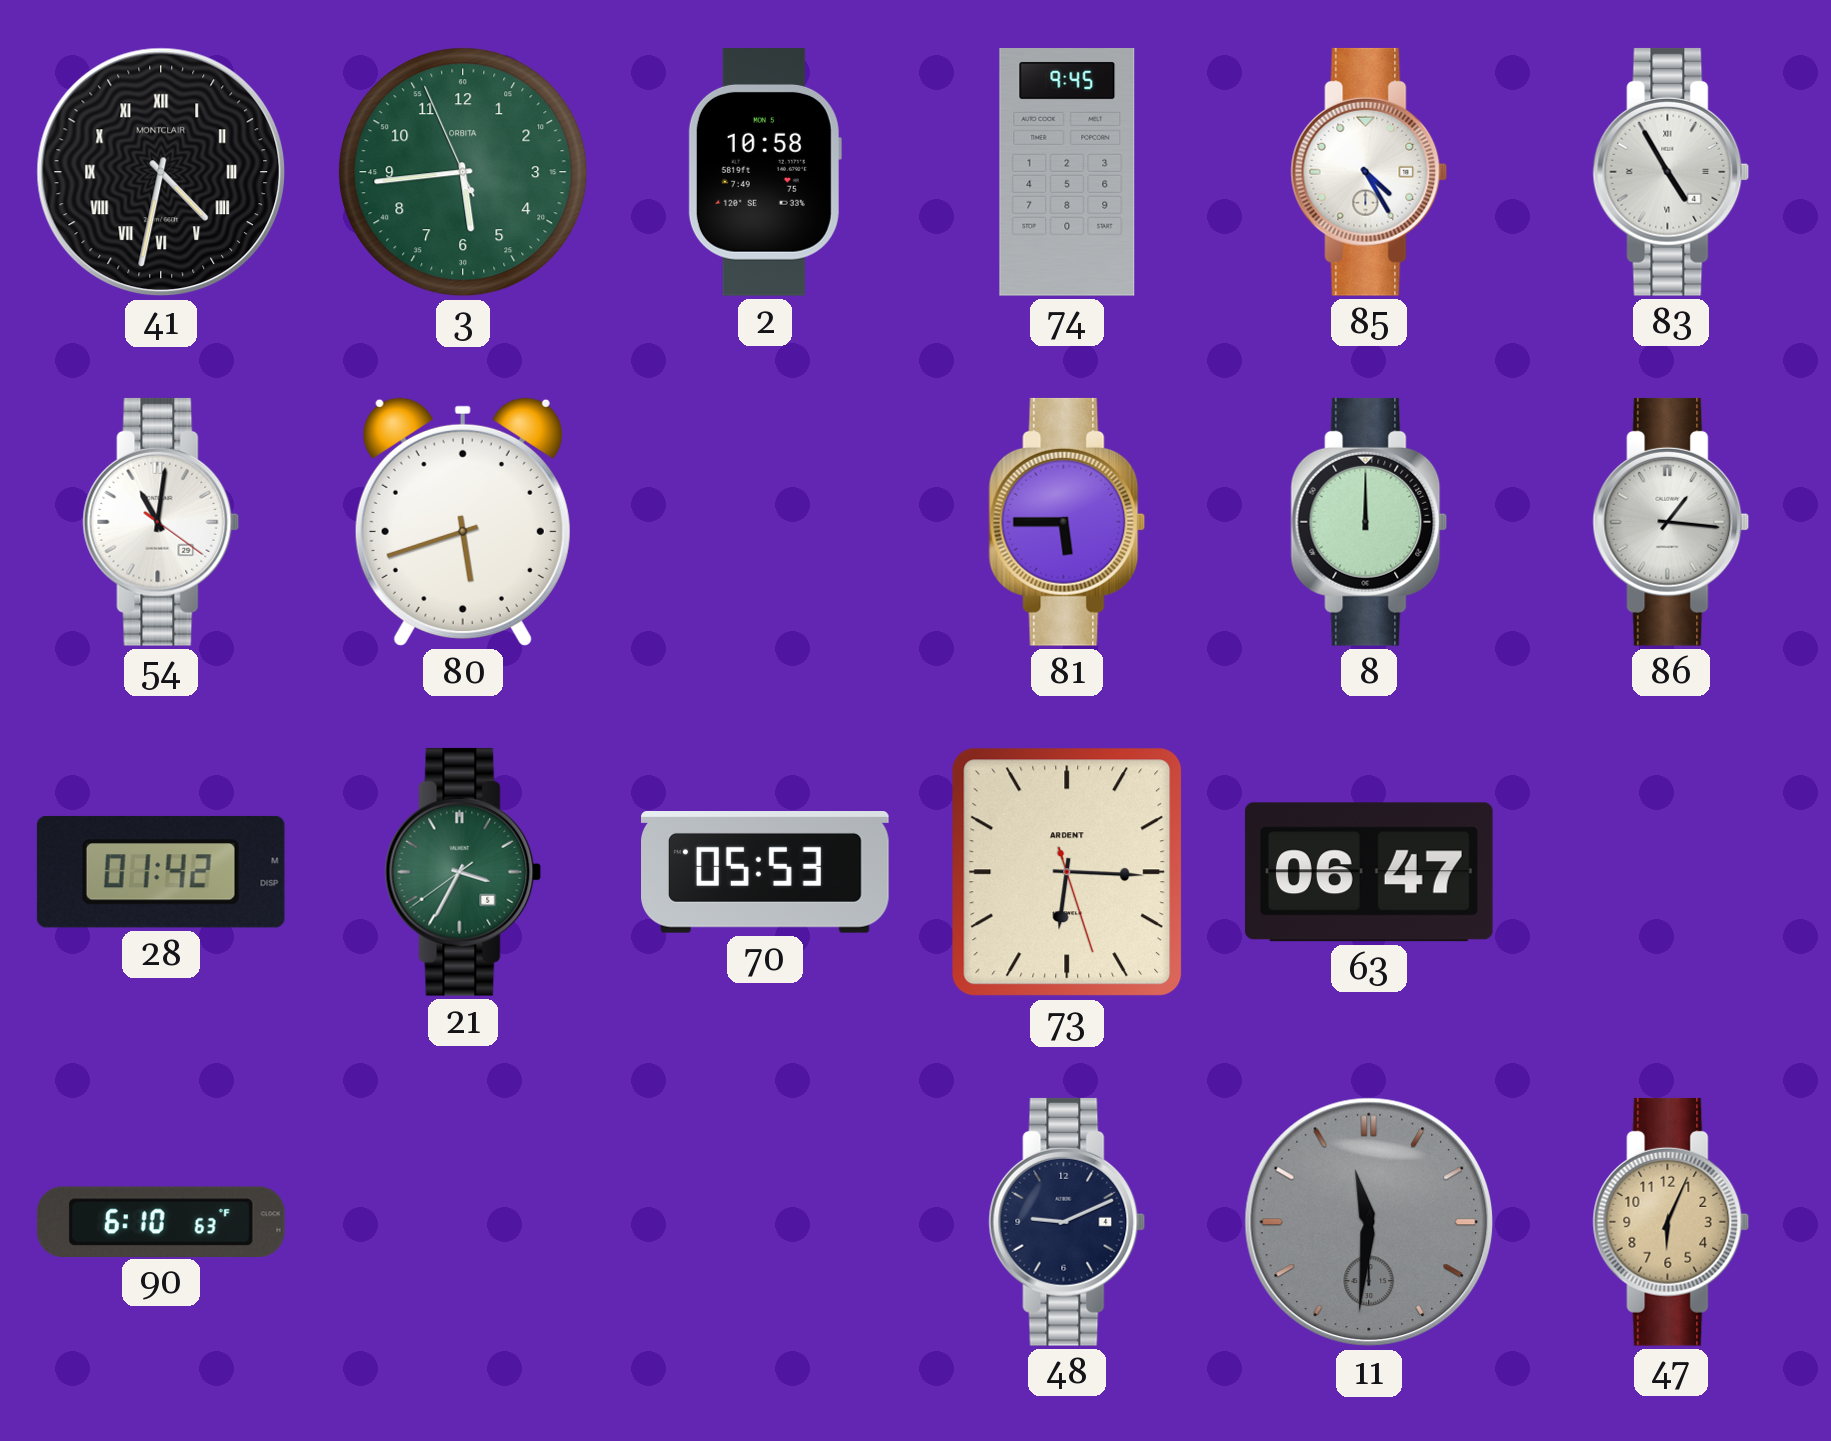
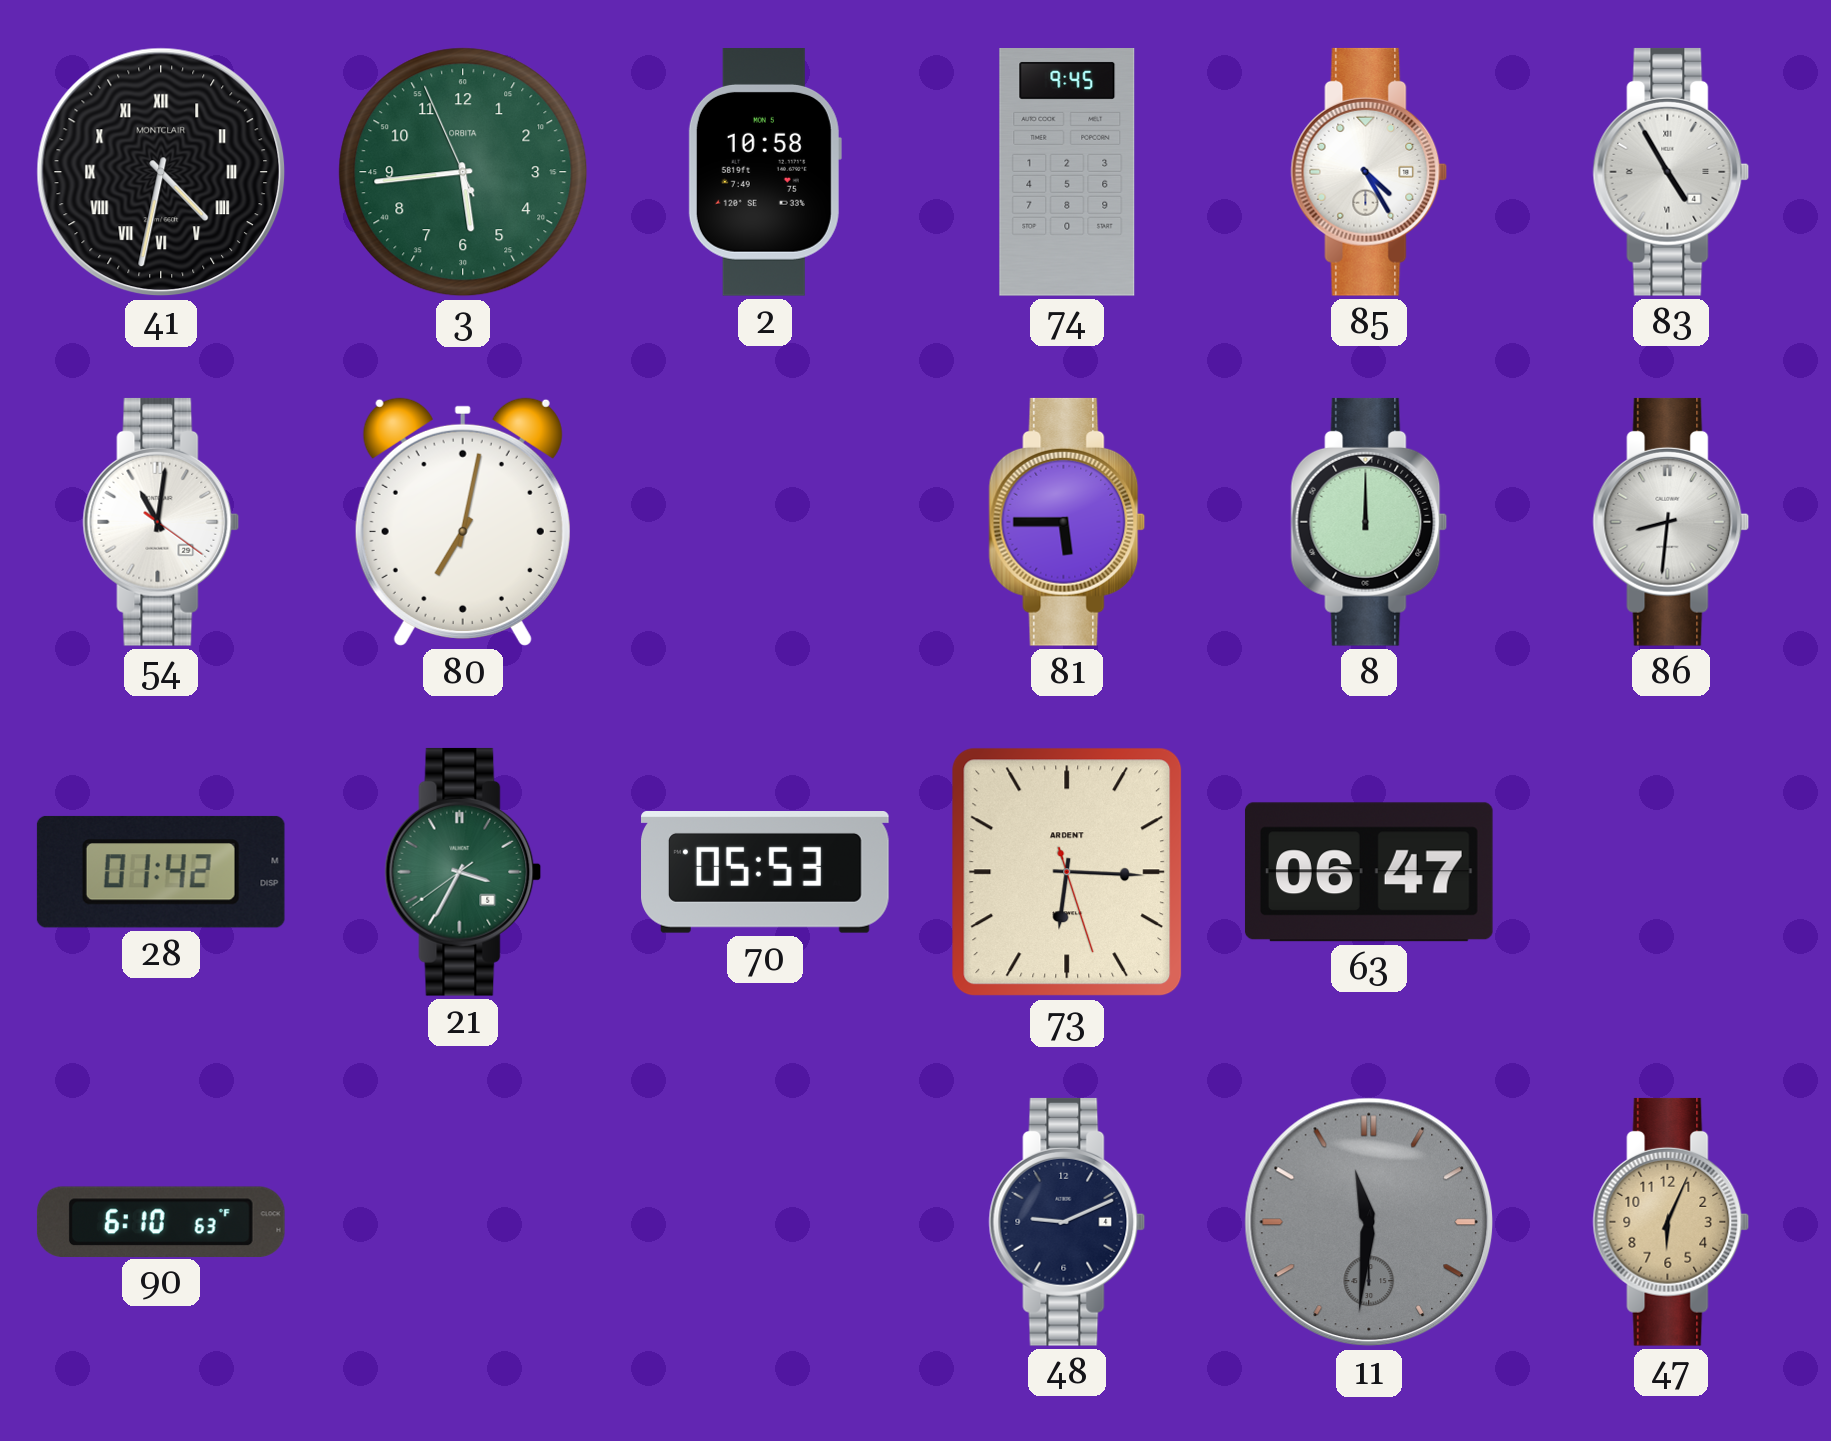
80: 5:42 -> 7:02
86: 1:16 -> 8:31
